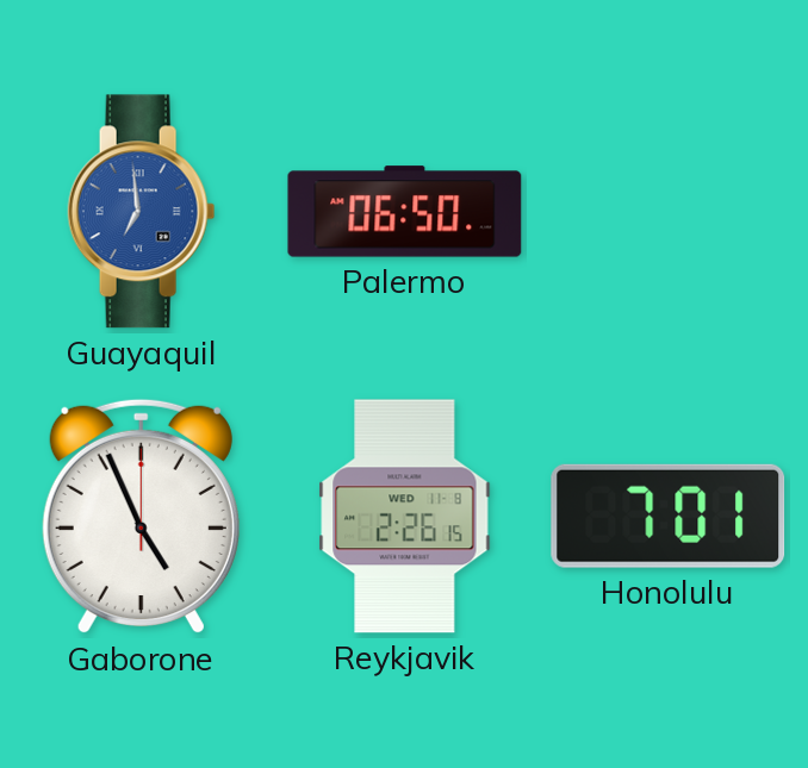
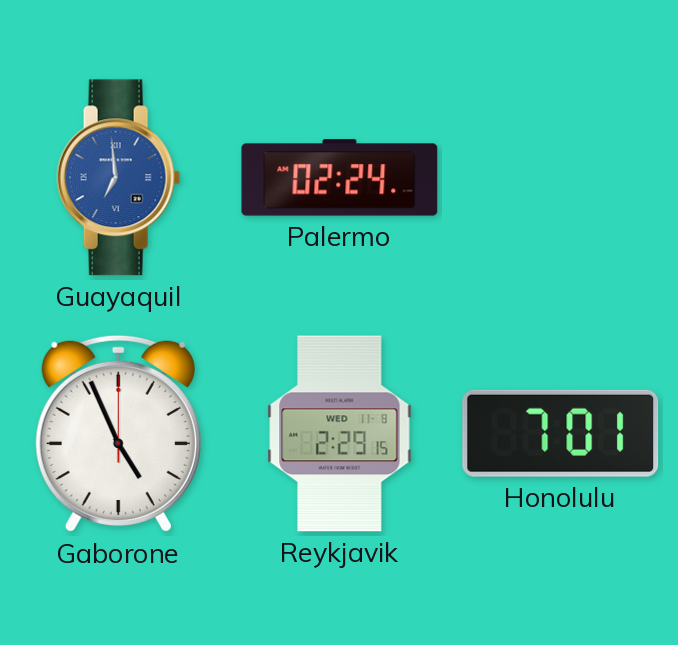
Palermo: 06:50 -> 02:24
Reykjavik: 2:26 -> 2:29
